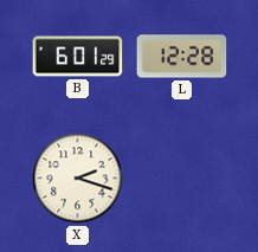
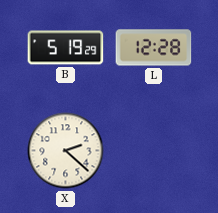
B: 6:01 -> 5:19
X: 2:18 -> 2:22
